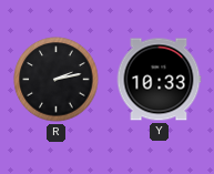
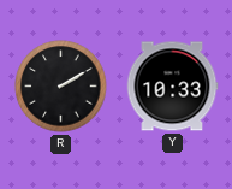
R: 2:13 -> 2:10
